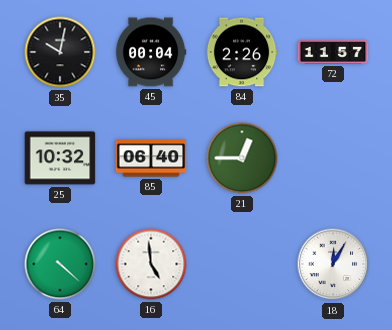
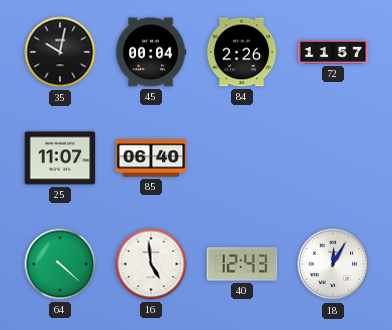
25: 10:32 -> 11:07
21: 12:45 -> none
40: none -> 12:43
